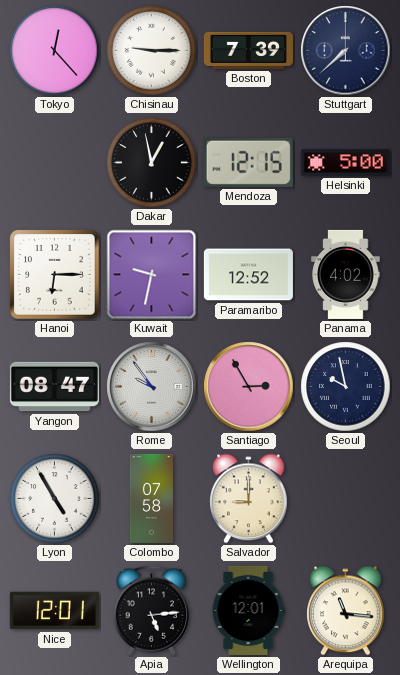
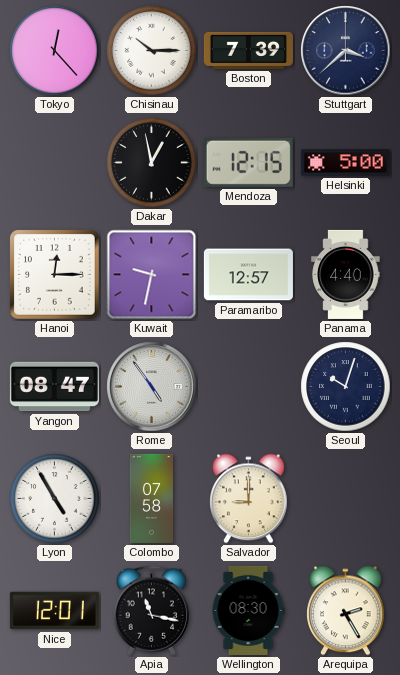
Chisinau: 9:15 -> 10:15
Stuttgart: 7:38 -> 3:38
Hanoi: 6:15 -> 12:15
Paramaribo: 12:52 -> 12:57
Panama: 4:02 -> 4:40
Rome: 9:54 -> 4:54
Santiago: 2:55 -> none
Seoul: 9:58 -> 10:03
Apia: 5:14 -> 11:17
Wellington: 12:01 -> 08:30
Arequipa: 11:16 -> 2:25
